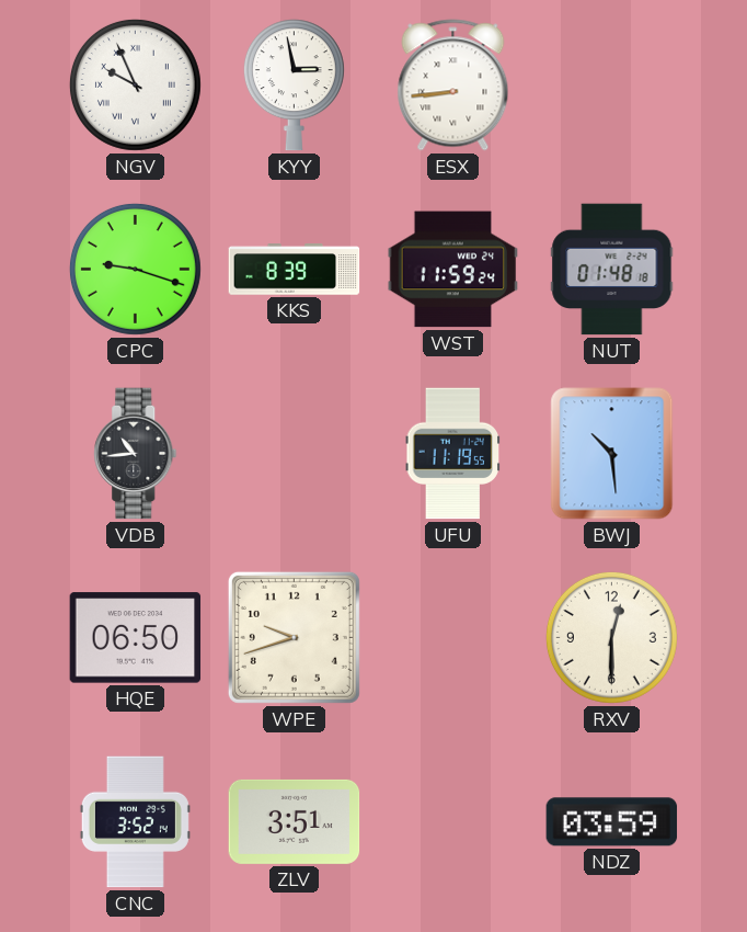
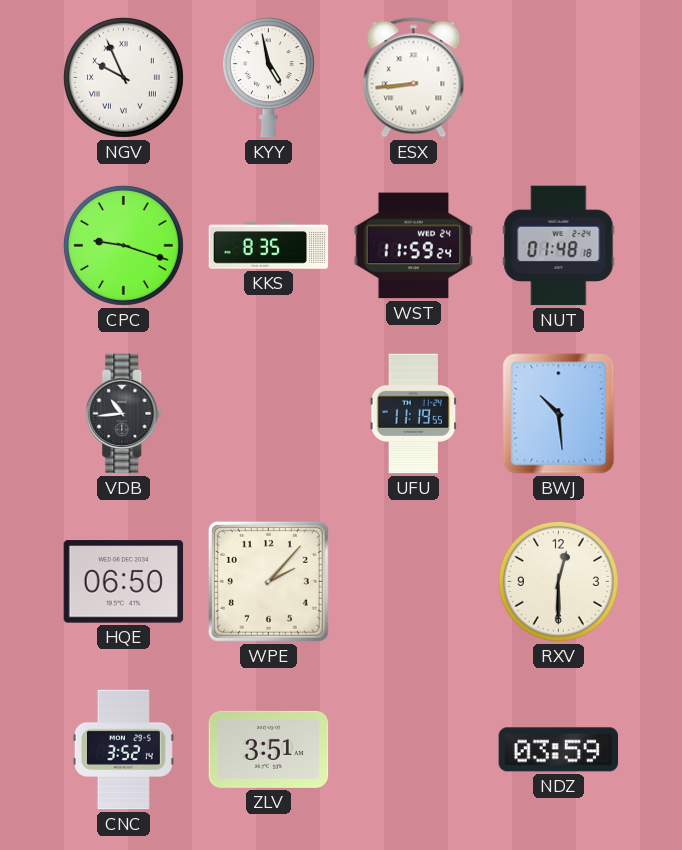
KYY: 2:58 -> 4:58
KKS: 8:39 -> 8:35
WPE: 9:42 -> 2:07
